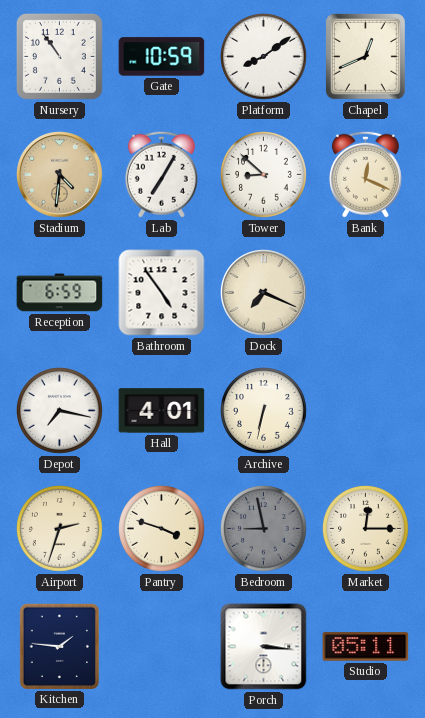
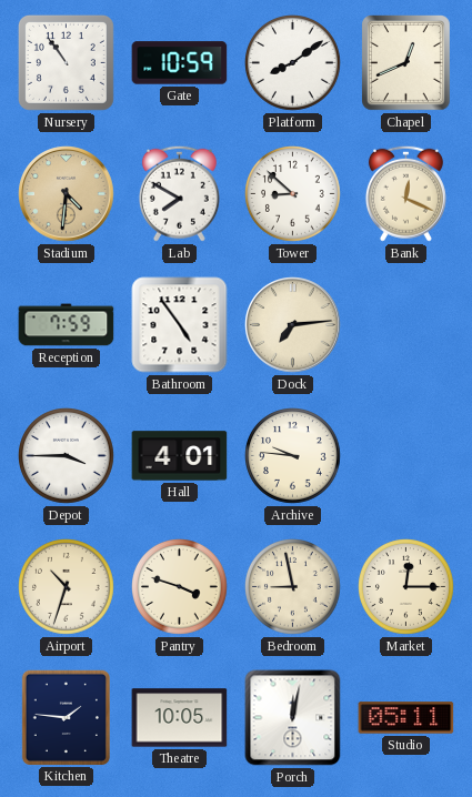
Lab: 7:05 -> 7:50
Reception: 6:59 -> 7:59
Dock: 7:19 -> 7:14
Depot: 7:17 -> 3:45
Archive: 6:32 -> 9:46
Airport: 2:33 -> 10:33
Bedroom dial: grey -> cream
Theatre: none -> 10:05
Porch: 3:16 -> 12:02
